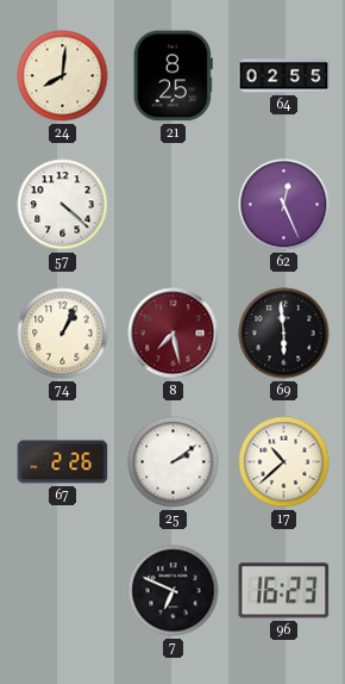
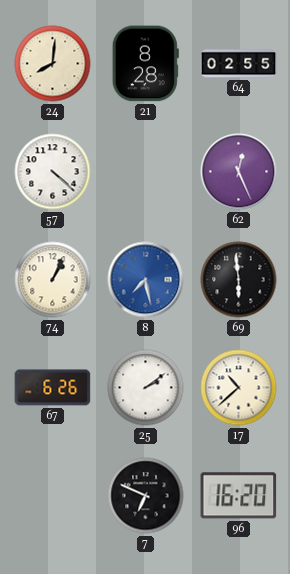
21: 8:25 -> 8:28
8 dial: burgundy -> blue
67: 2:26 -> 6:26
96: 16:23 -> 16:20
